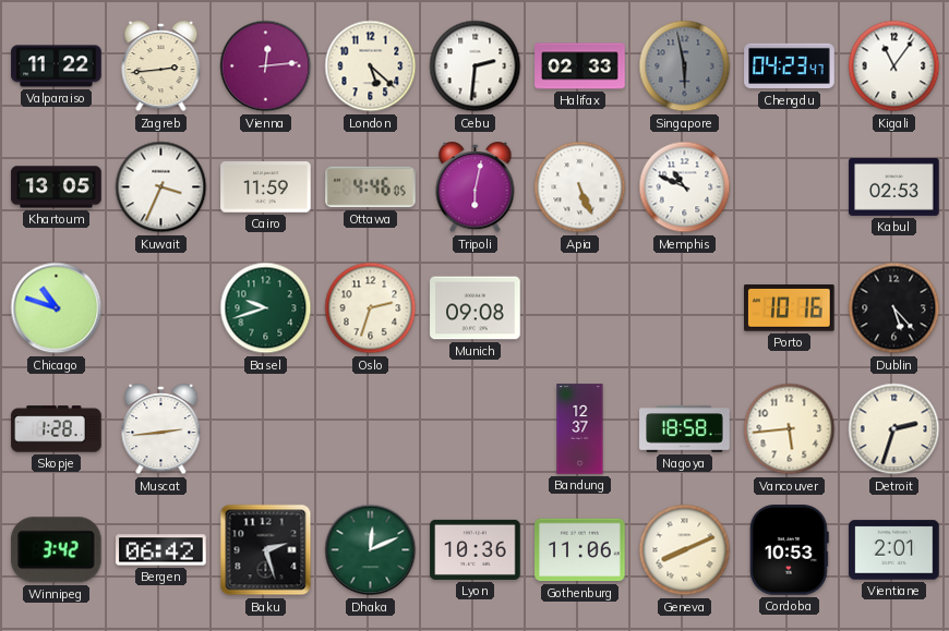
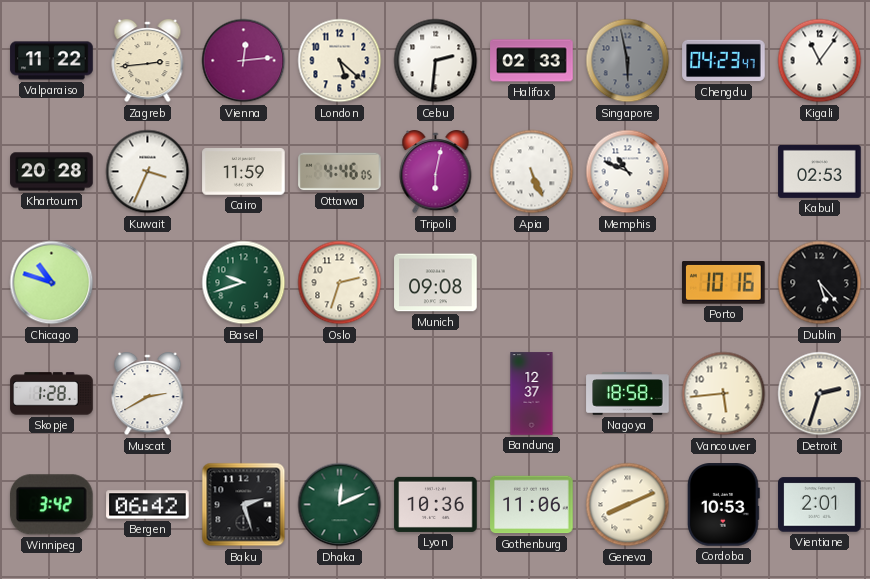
Khartoum: 13:05 -> 20:28
Muscat: 2:44 -> 2:40
